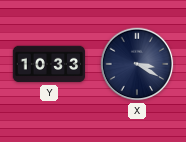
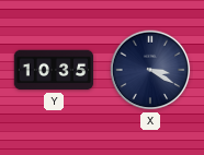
Y: 10:33 -> 10:35
